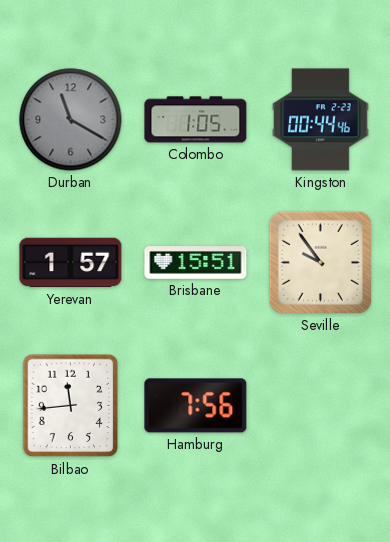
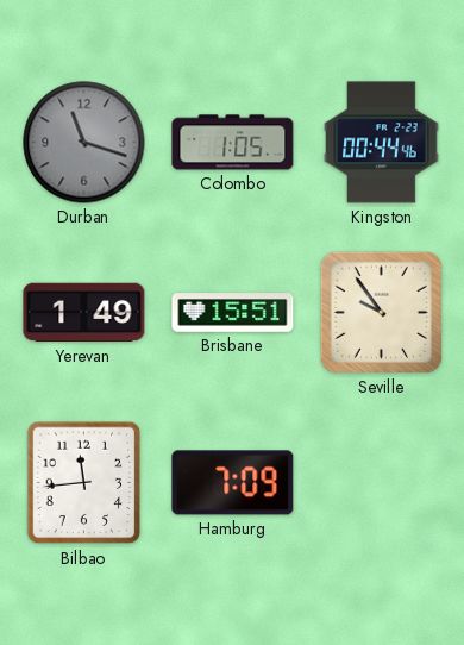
Durban: 11:20 -> 11:18
Yerevan: 1:57 -> 1:49
Hamburg: 7:56 -> 7:09
